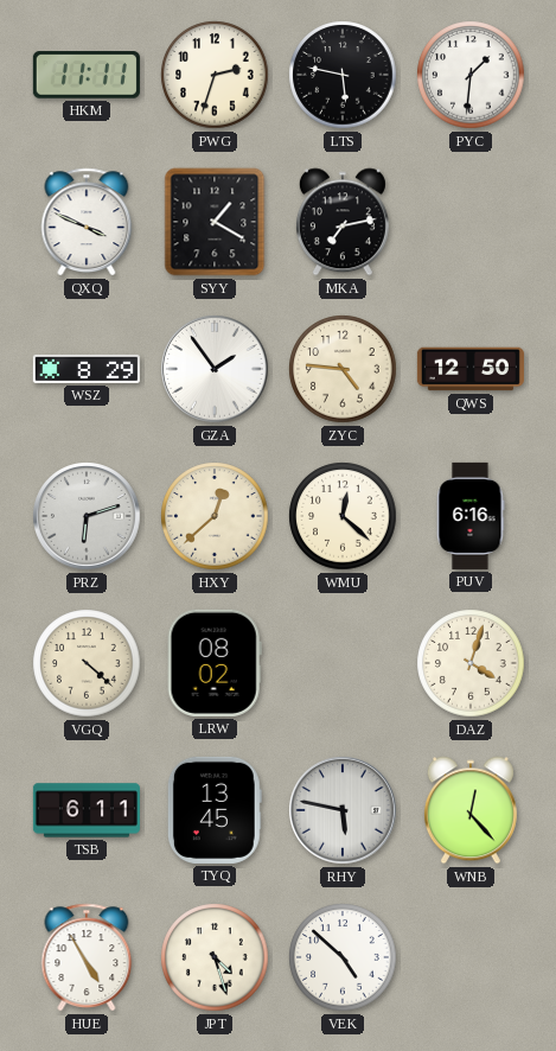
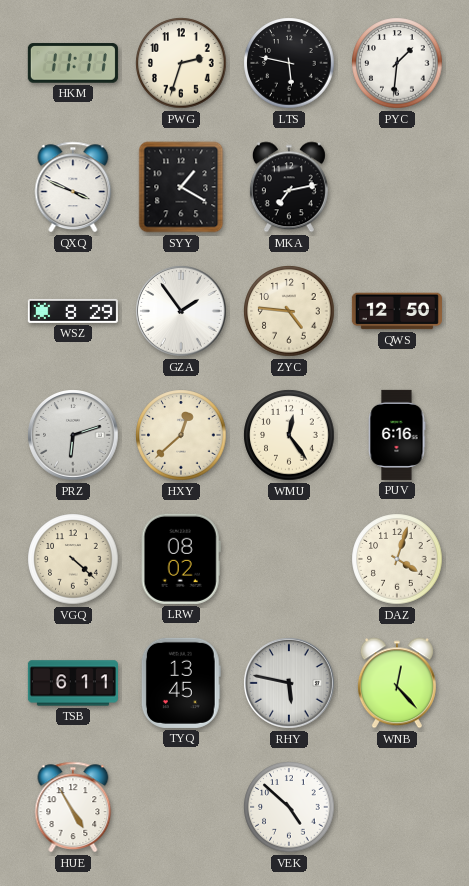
WMU: 12:22 -> 12:24
JPT: 4:27 -> none
